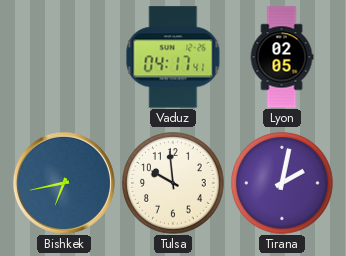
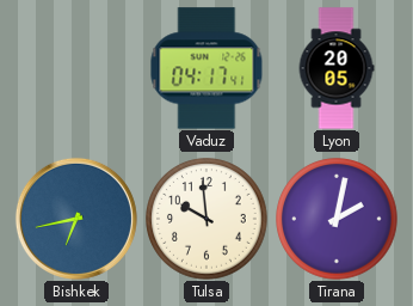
Lyon: 02:05 -> 20:05
